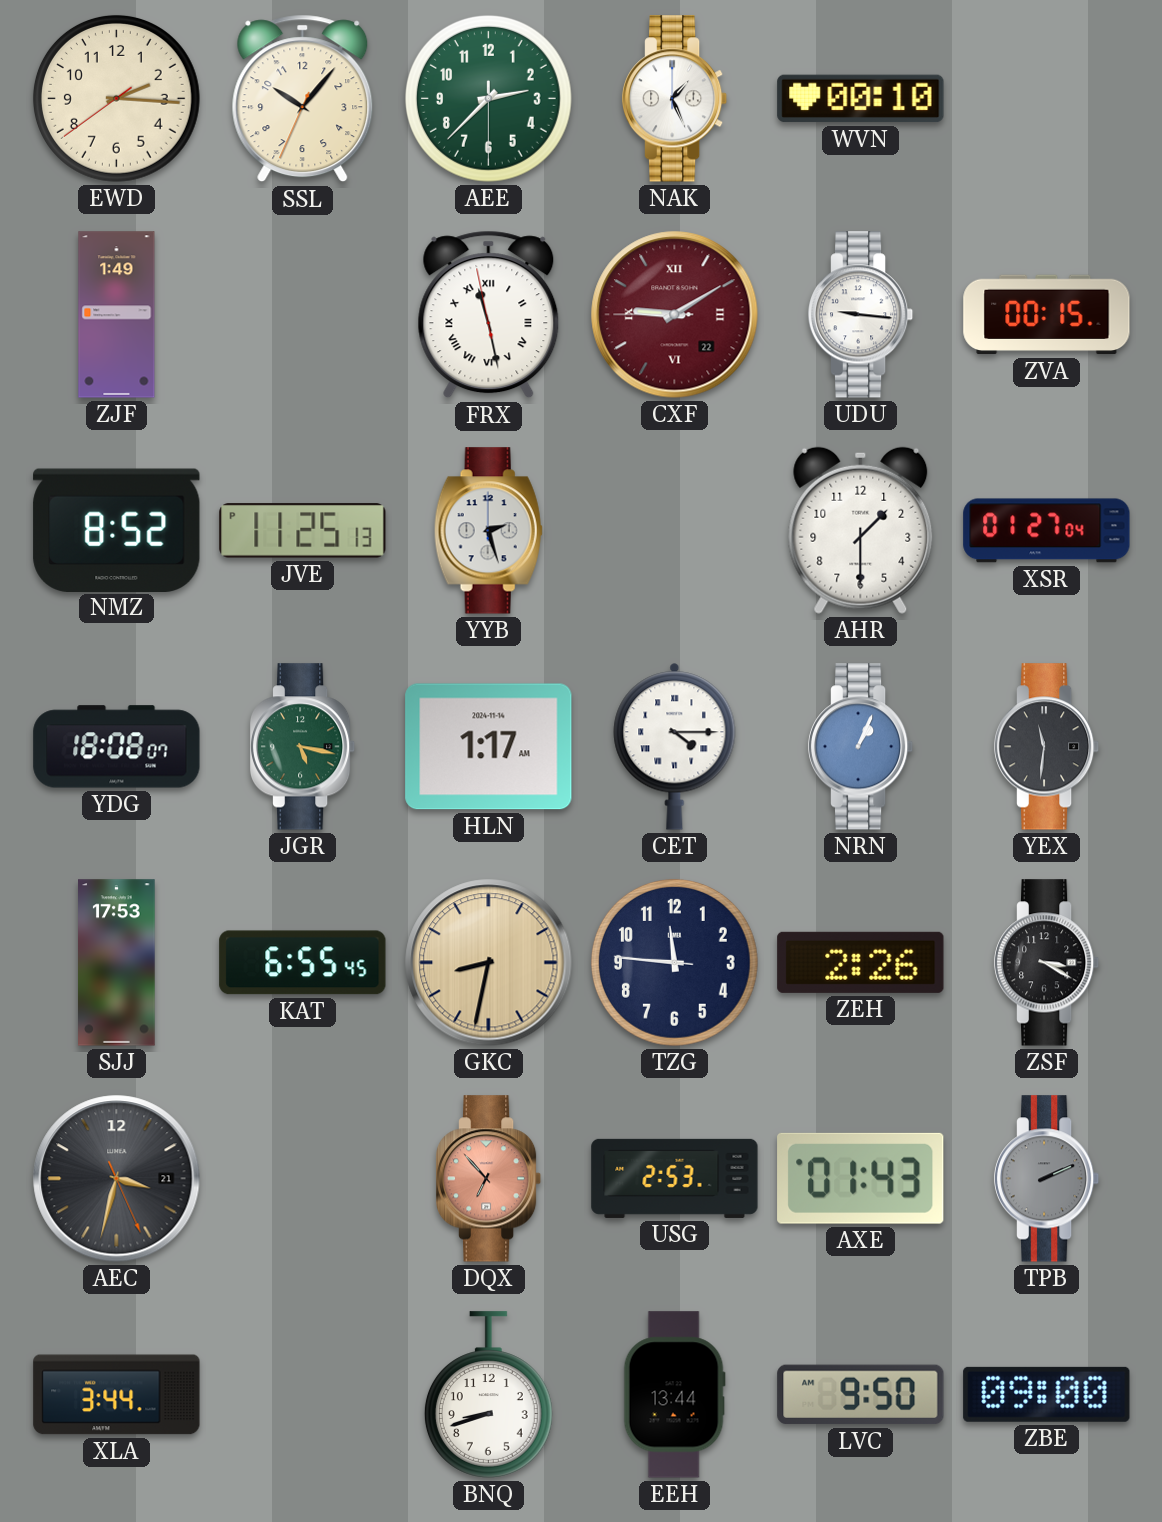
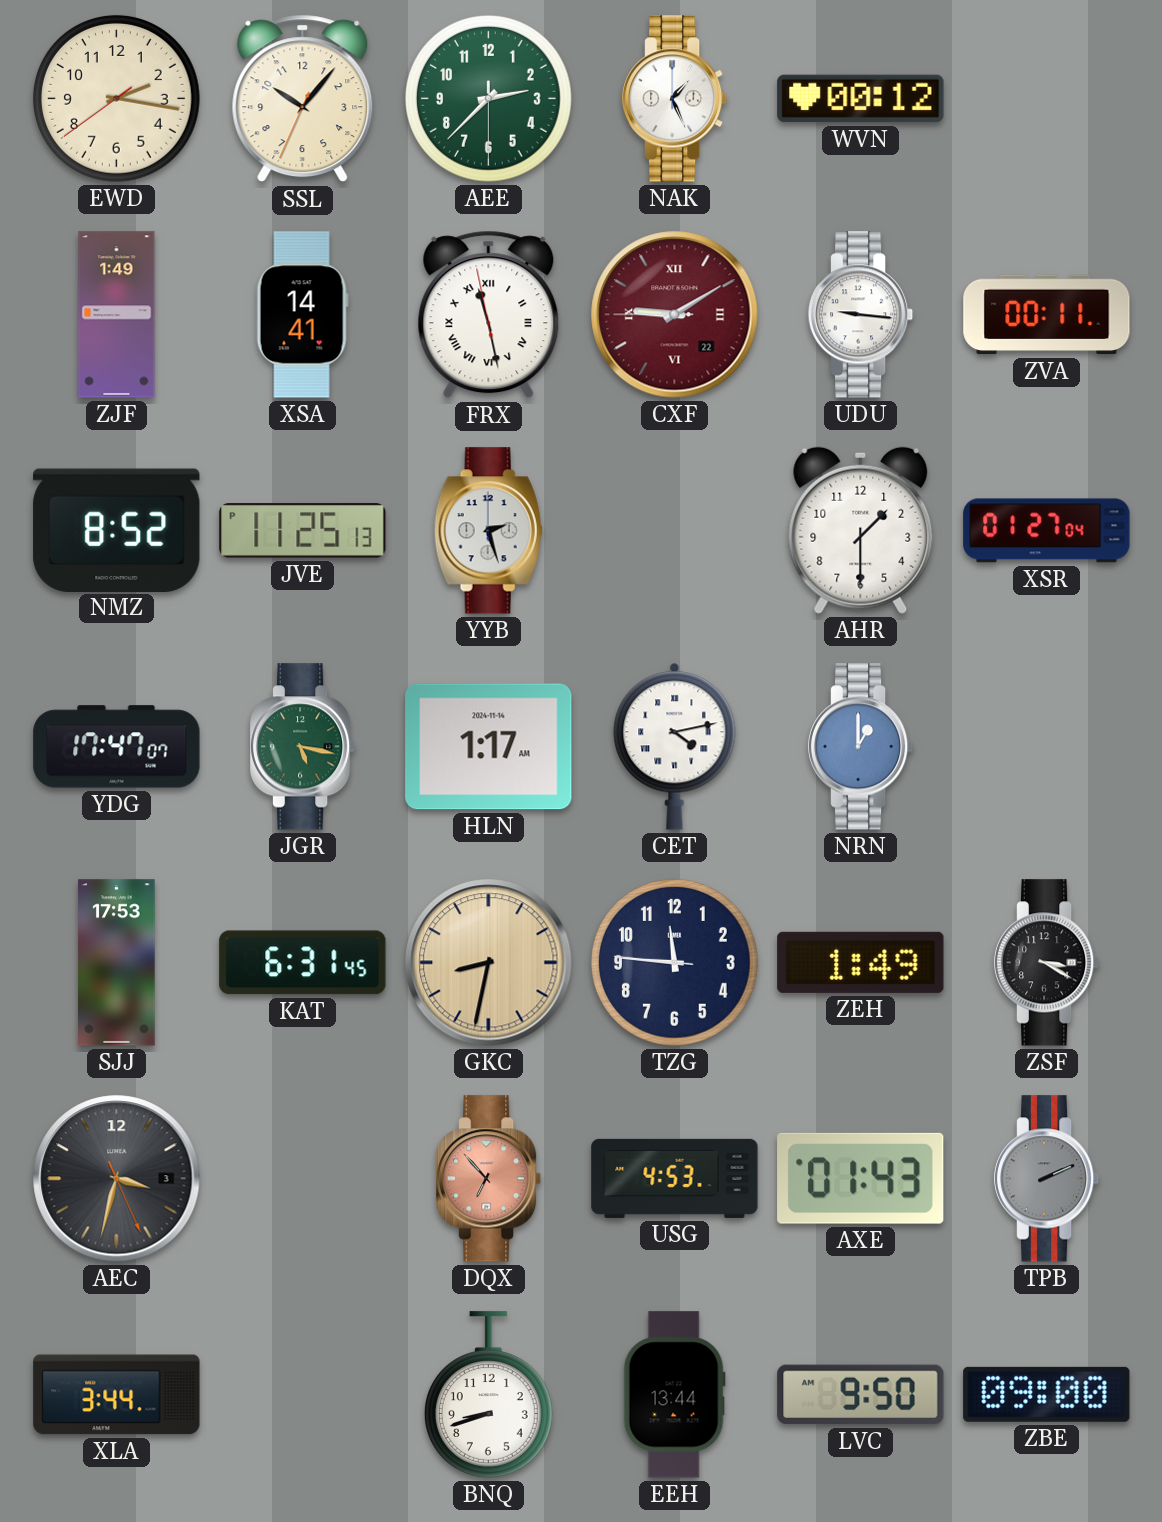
EWD: 2:15 -> 2:16
WVN: 00:10 -> 00:12
XSA: none -> 14:41
ZVA: 00:15 -> 00:11
YDG: 18:08 -> 17:47
CET: 4:15 -> 4:13
NRN: 1:04 -> 1:00
YEX: 11:31 -> none
KAT: 6:55 -> 6:31
ZEH: 2:26 -> 1:49
AEC date: 21 -> 3
USG: 2:53 -> 4:53
